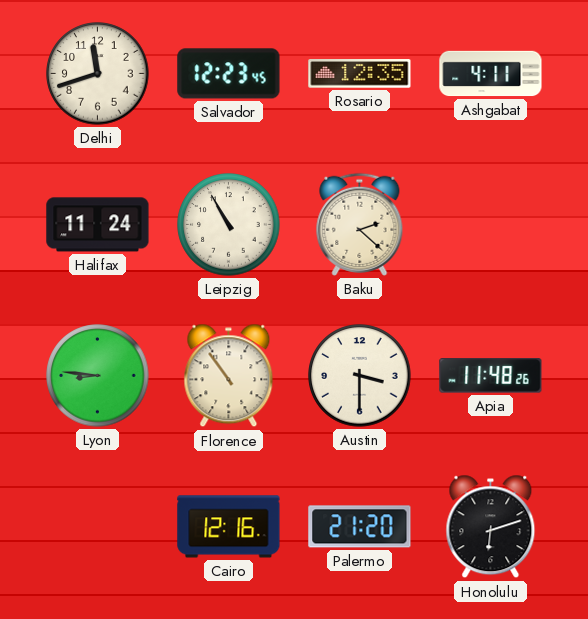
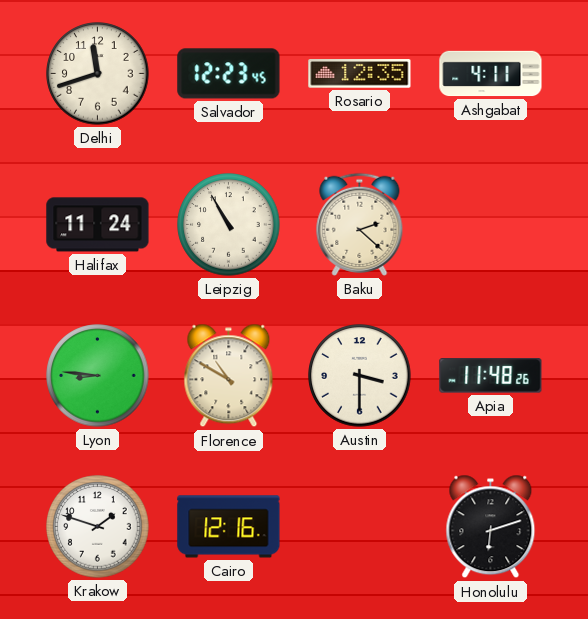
Florence: 10:54 -> 10:50
Krakow: none -> 1:48
Palermo: 21:20 -> none
